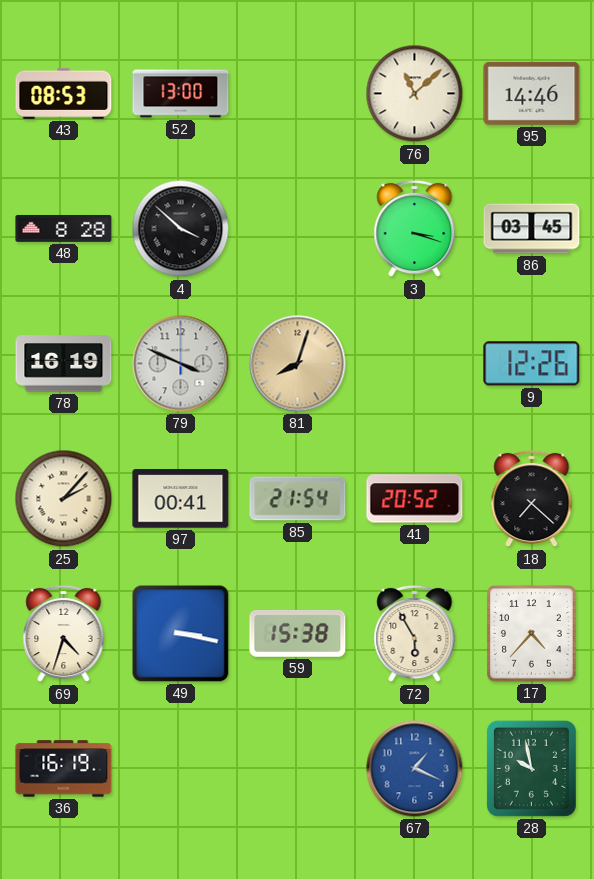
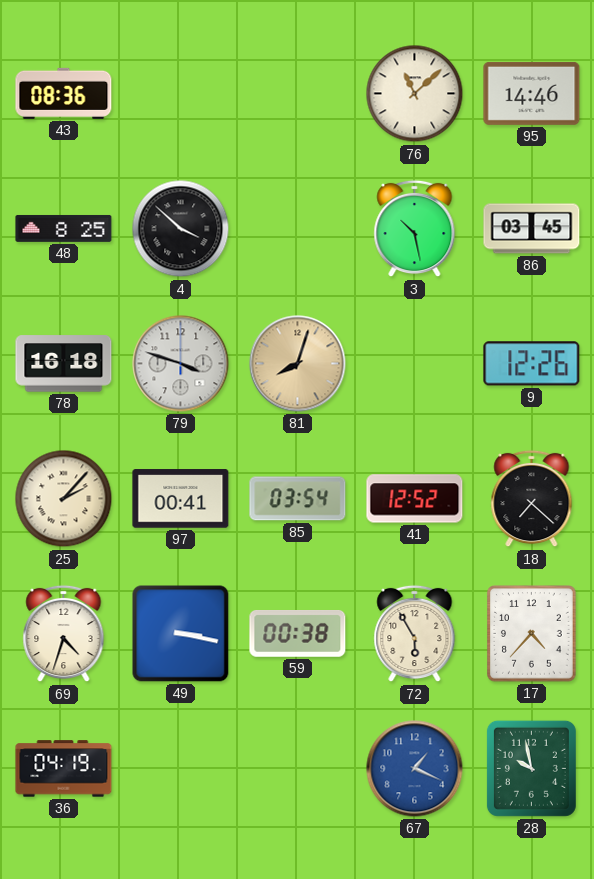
43: 08:53 -> 08:36
52: 13:00 -> none
48: 8:28 -> 8:25
3: 3:18 -> 10:28
78: 16:19 -> 16:18
79: 3:49 -> 3:48
85: 21:54 -> 03:54
41: 20:52 -> 12:52
59: 15:38 -> 00:38
36: 16:19 -> 04:19
